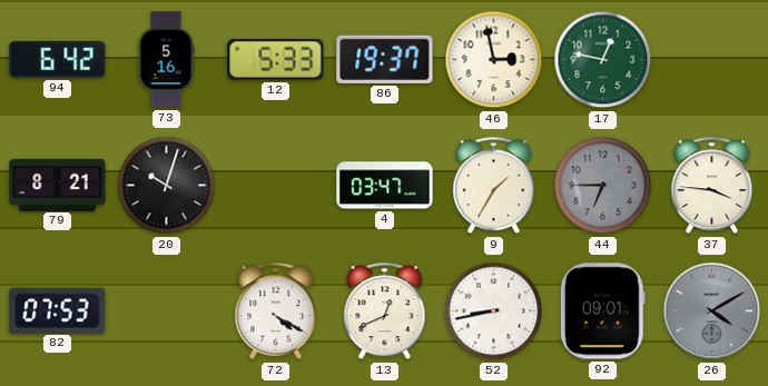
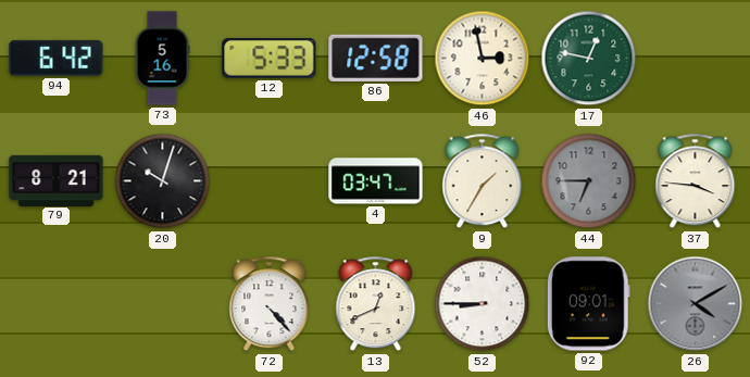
86: 19:37 -> 12:58
82: 07:53 -> none
72: 4:20 -> 4:23
52: 8:43 -> 8:45
